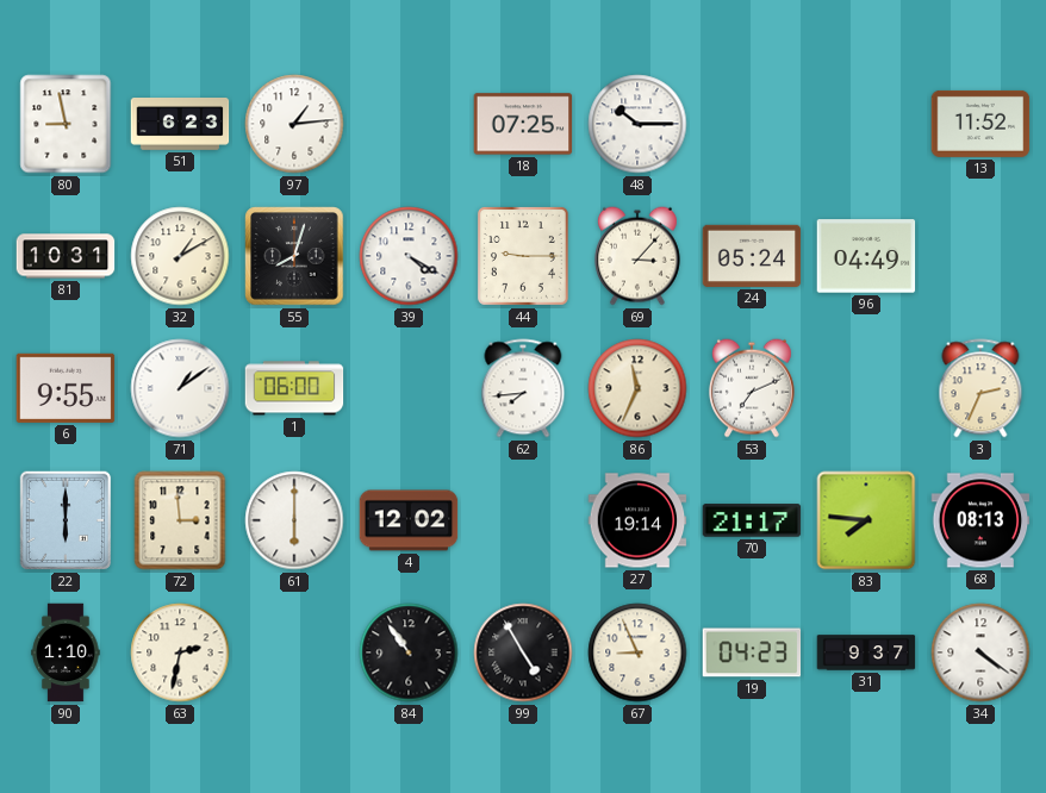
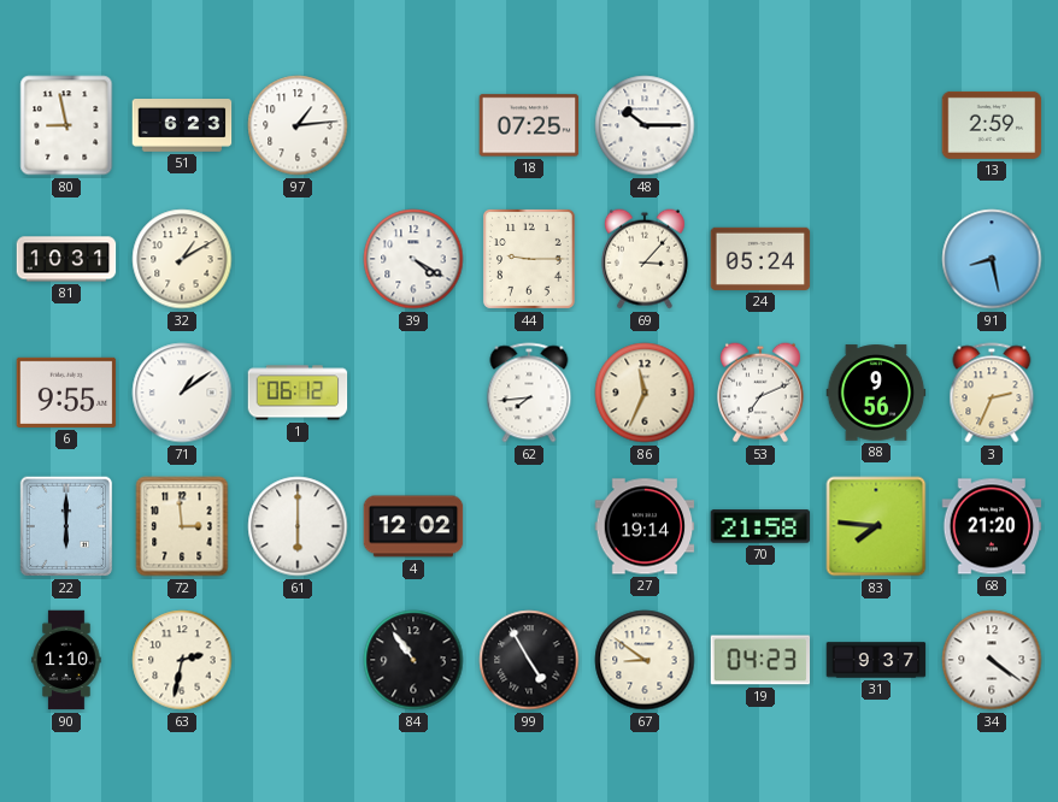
13: 11:52 -> 2:59
55: 8:03 -> none
96: 04:49 -> none
91: none -> 8:28
1: 06:00 -> 06:12
88: none -> 9:56
70: 21:17 -> 21:58
68: 08:13 -> 21:20
67: 8:56 -> 8:51
